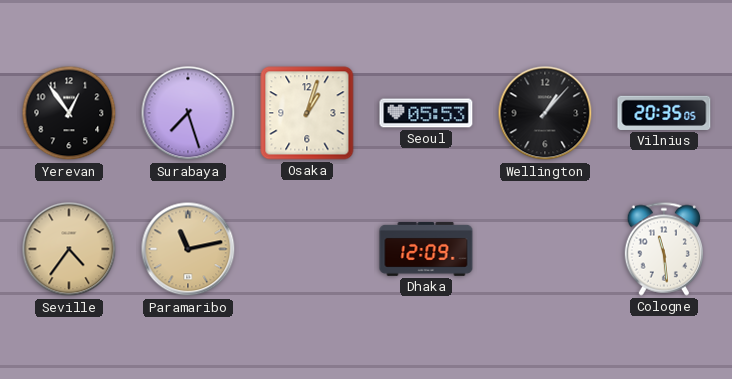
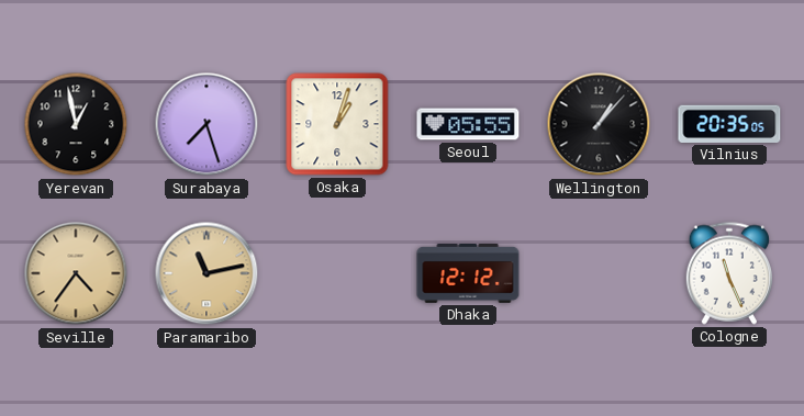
Yerevan: 12:54 -> 12:58
Seoul: 05:53 -> 05:55
Dhaka: 12:09 -> 12:12
Cologne: 11:29 -> 11:26
